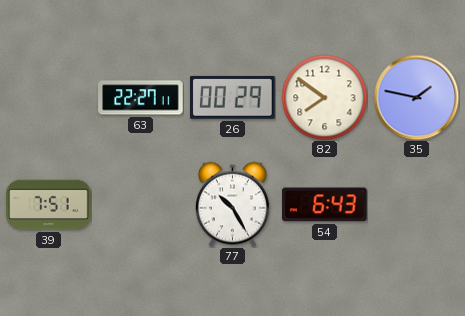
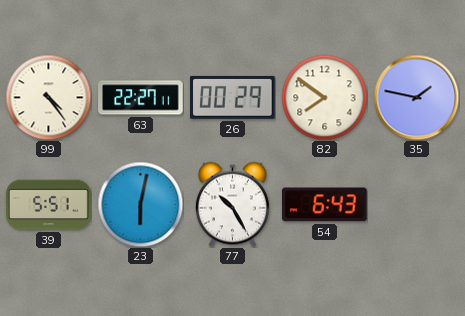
99: none -> 4:24
39: 7:51 -> 5:51
23: none -> 6:02
